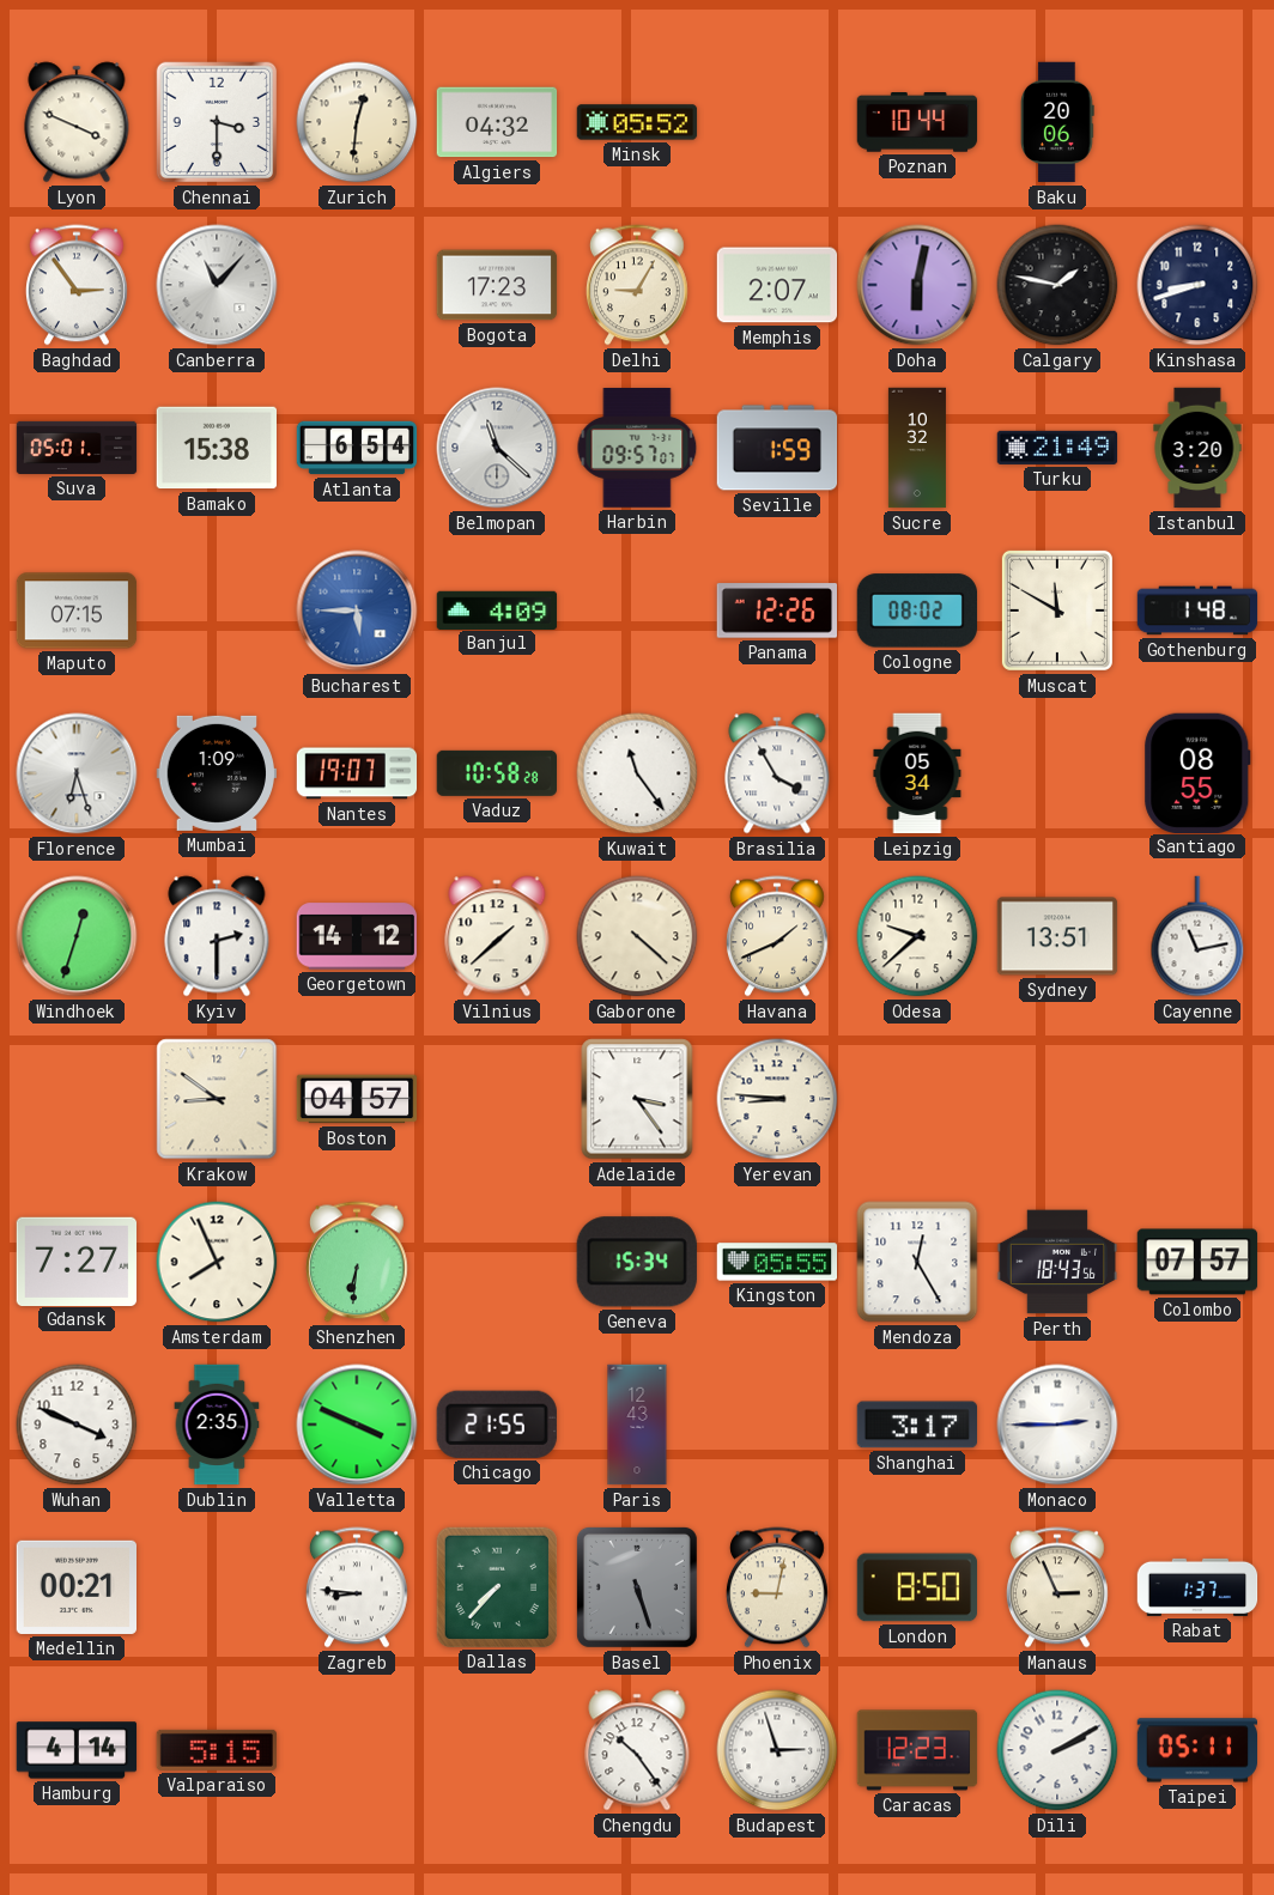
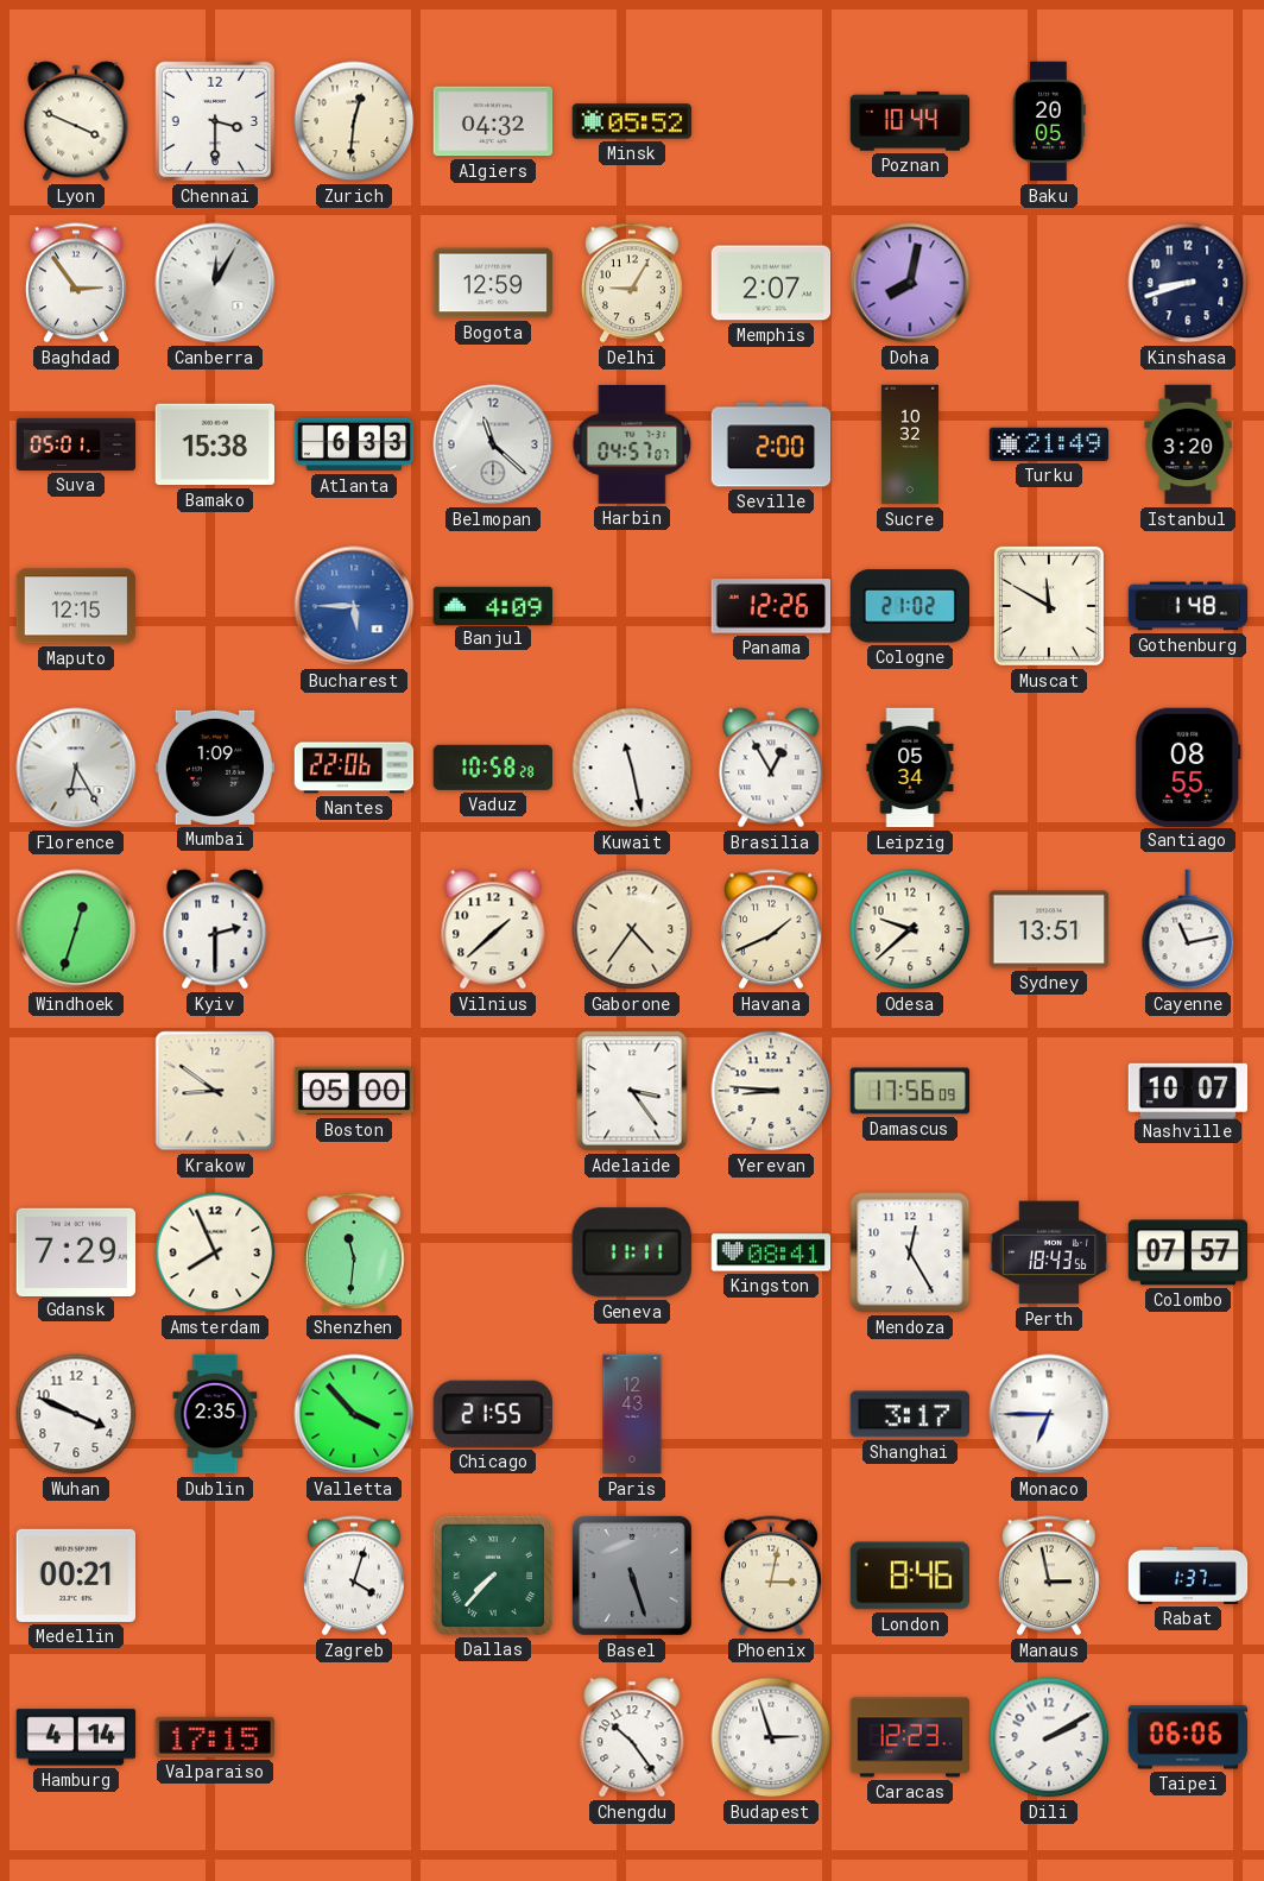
Baku: 20:06 -> 20:05
Canberra: 11:07 -> 12:05
Bogota: 17:23 -> 12:59
Doha: 6:02 -> 8:02
Calgary: 1:47 -> none
Atlanta: 6:54 -> 6:33
Harbin: 09:57 -> 04:57
Seville: 1:59 -> 2:00
Maputo: 07:15 -> 12:15
Cologne: 08:02 -> 21:02
Florence: 6:27 -> 6:25
Nantes: 19:07 -> 22:06
Kuwait: 11:24 -> 11:28
Brasilia: 3:55 -> 12:55
Georgetown: 14:12 -> none
Gaborone: 4:22 -> 4:36
Boston: 04:57 -> 05:00
Damascus: none -> 17:56
Nashville: none -> 10:07
Gdansk: 7:27 -> 7:29
Shenzhen: 6:31 -> 11:31
Geneva: 15:34 -> 11:11
Kingston: 05:55 -> 08:41
Valletta: 3:49 -> 3:53
Monaco: 2:45 -> 6:45
Zagreb: 8:46 -> 4:03
Phoenix: 9:02 -> 3:02
London: 8:50 -> 8:46
Manaus: 2:56 -> 2:58
Valparaiso: 5:15 -> 17:15
Taipei: 05:11 -> 06:06
